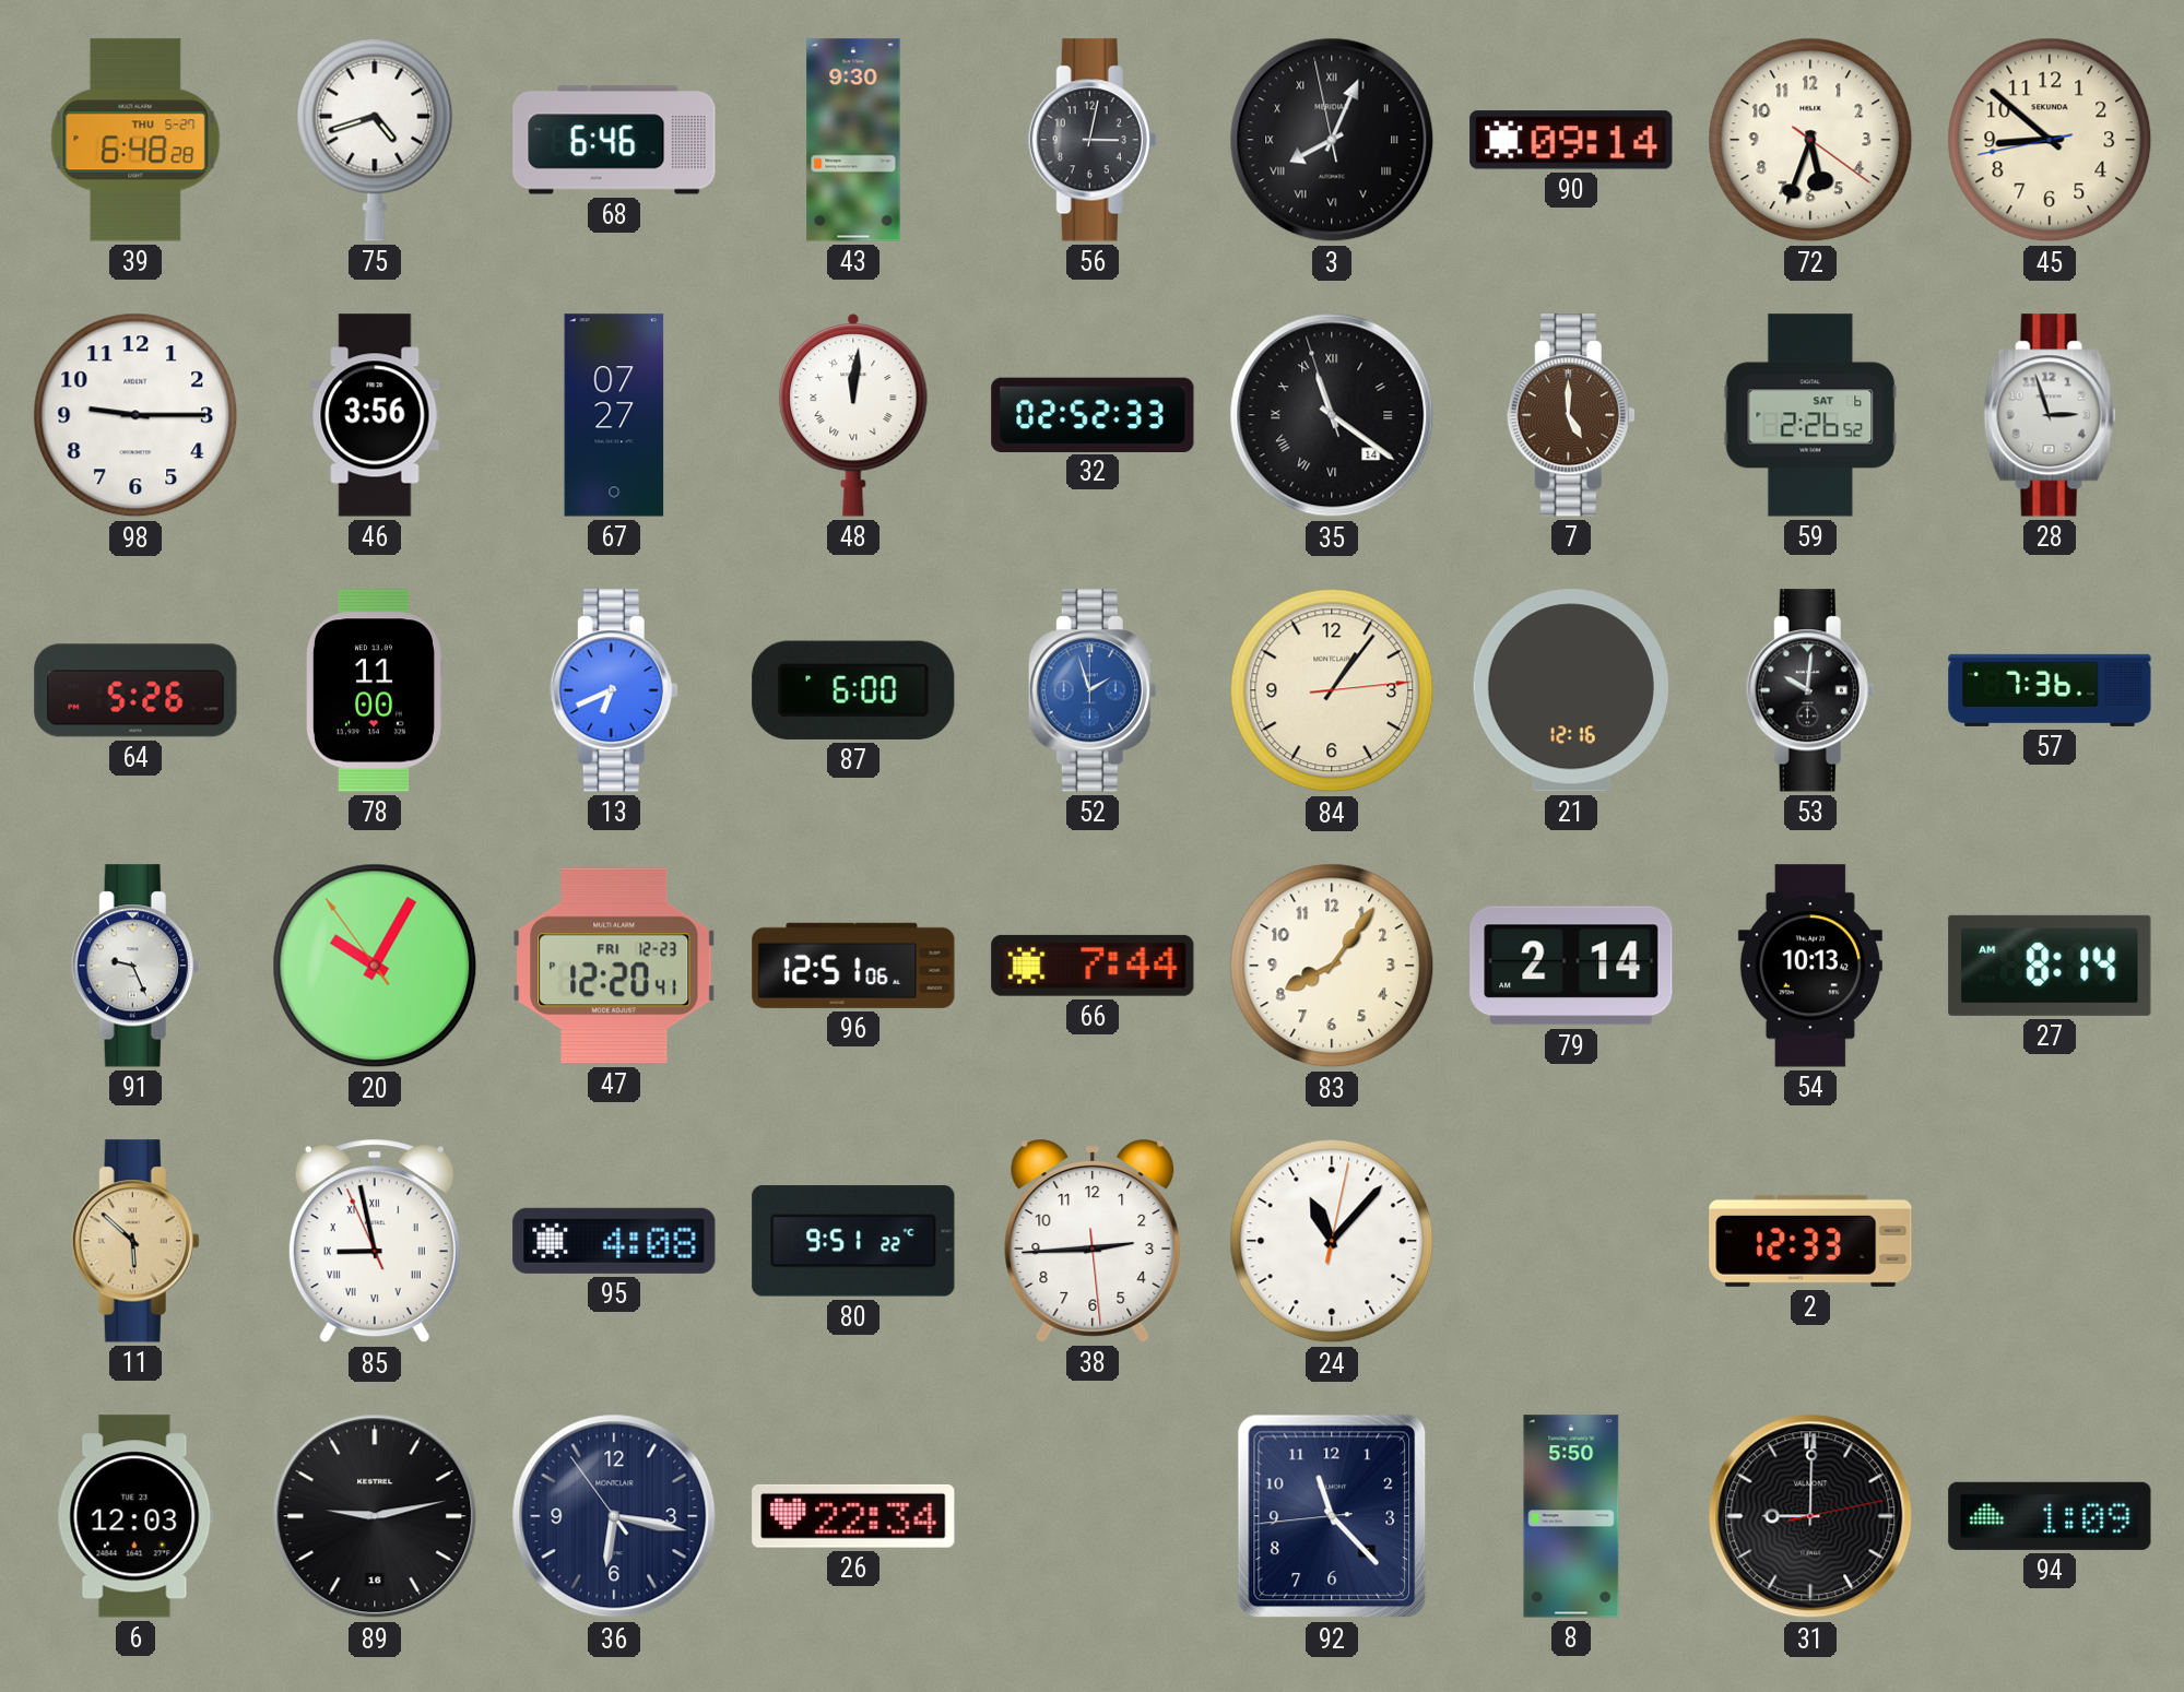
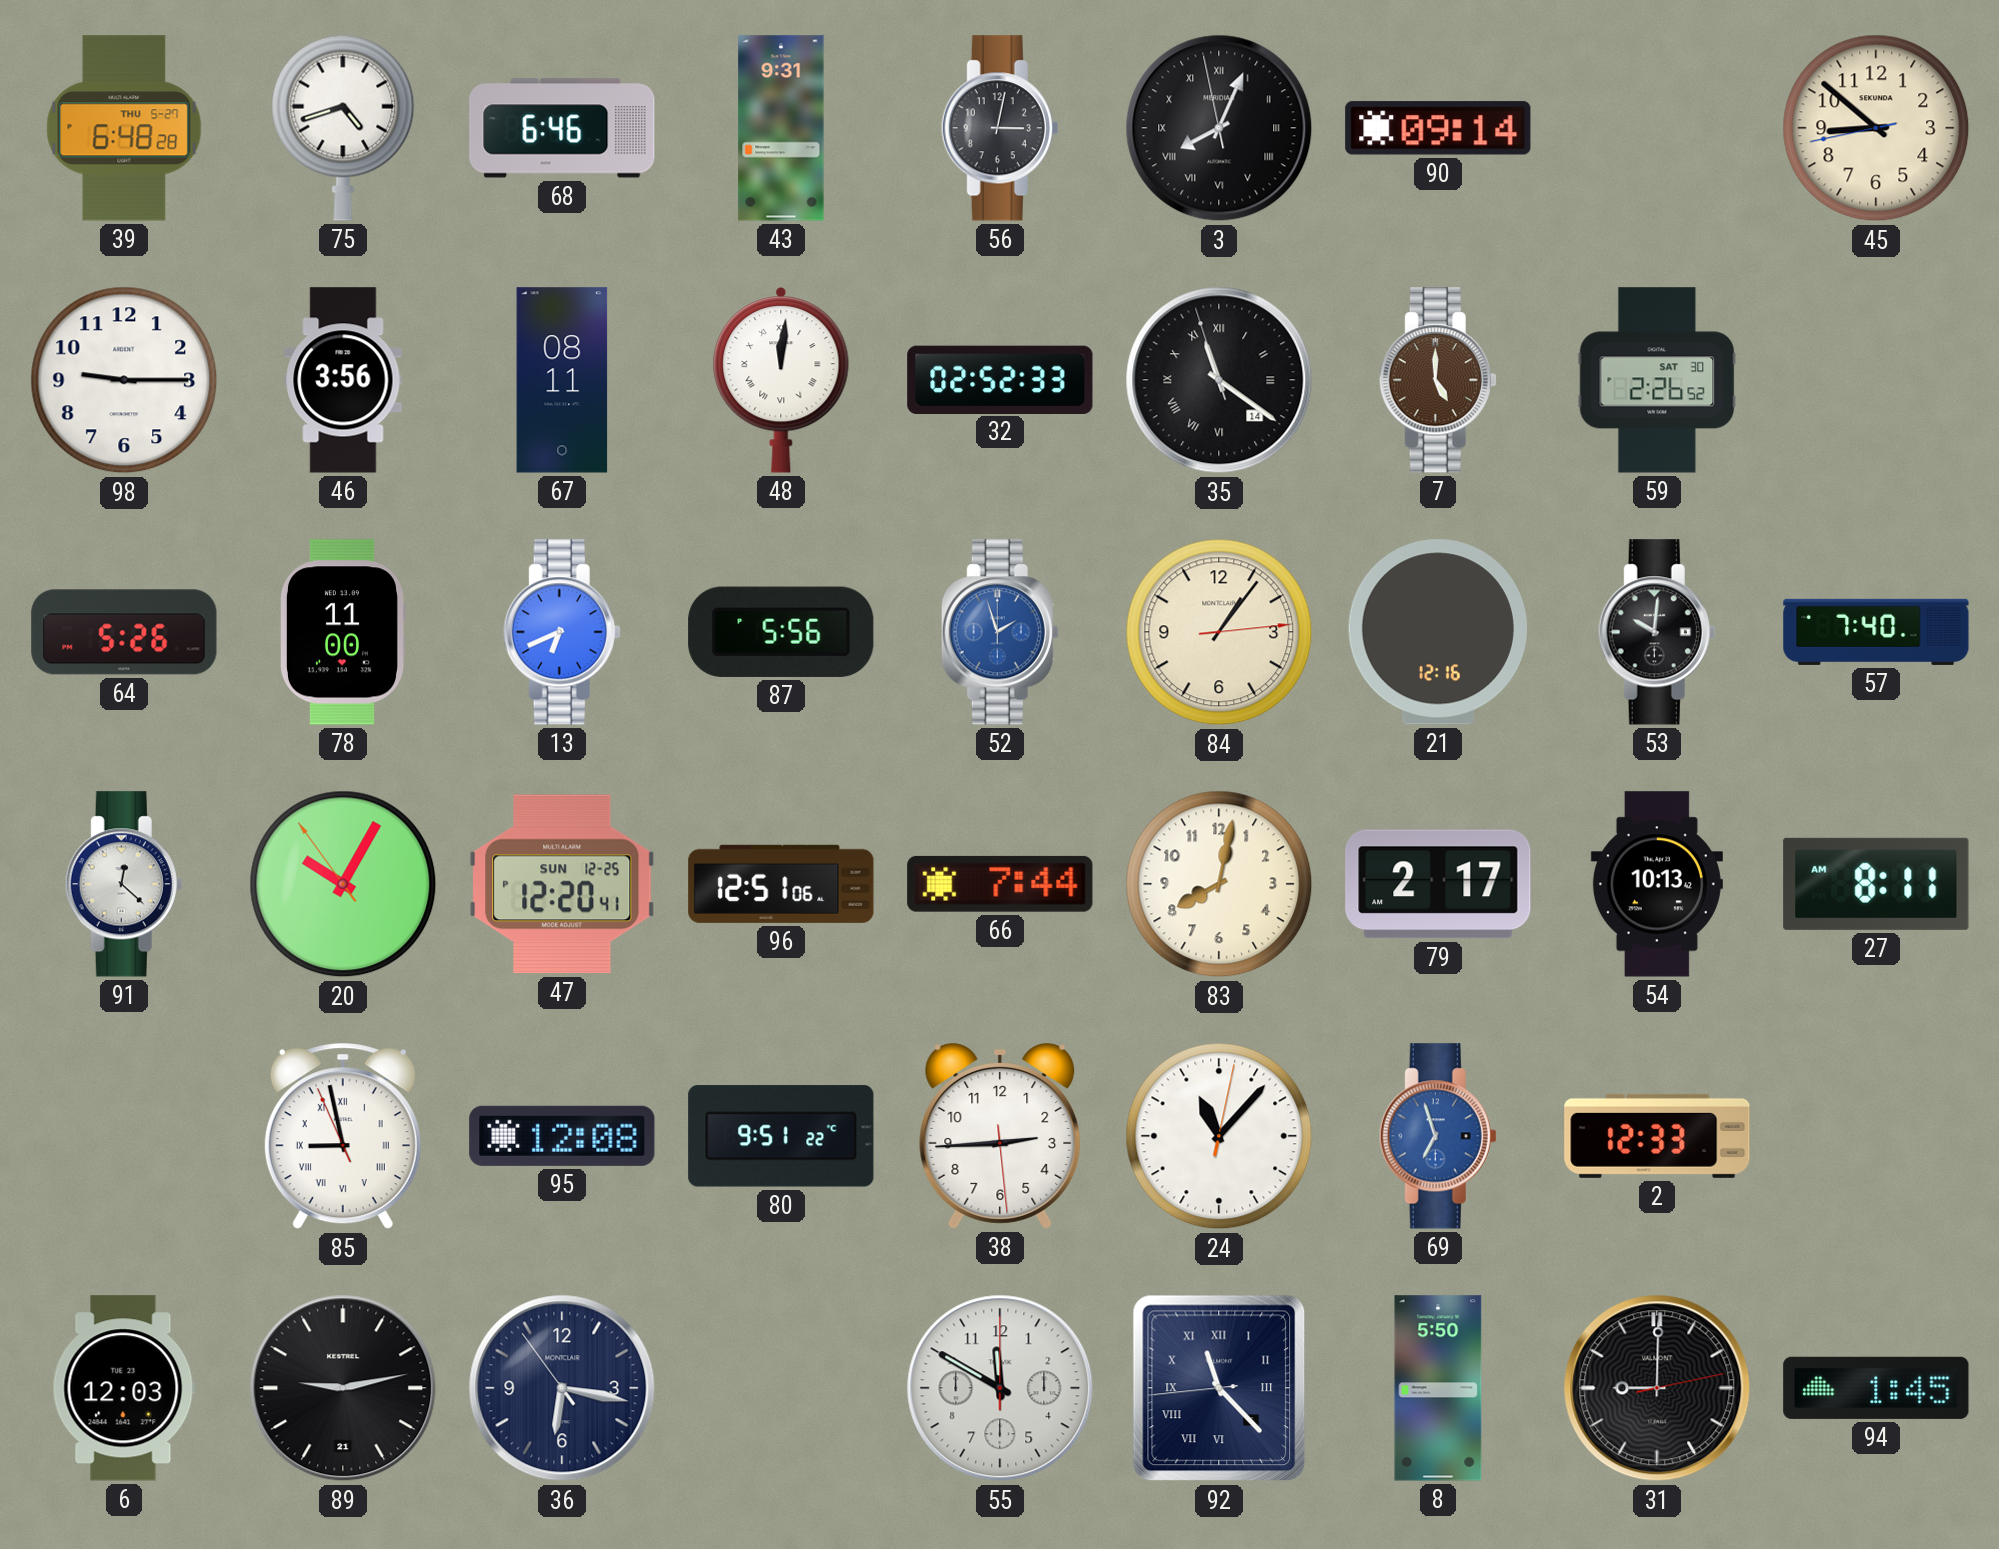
43: 9:30 -> 9:31
72: 5:33 -> none
67: 07:27 -> 08:11
59 date: SAT 6 -> SAT 30
28: 2:57 -> none
87: 6:00 -> 5:56
57: 7:36 -> 7:40
91: 9:26 -> 12:22
47 date: FRI 12-23 -> SUN 12-25
83: 8:06 -> 8:02
79: 2:14 -> 2:17
27: 8:14 -> 8:11
11: 5:52 -> none
95: 4:08 -> 12:08
69: none -> 6:57
89 date: 16 -> 21
26: 22:34 -> none
55: none -> 11:50
92 numerals: Arabic -> Roman
94: 1:09 -> 1:45
